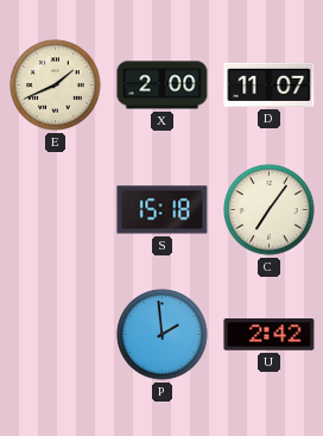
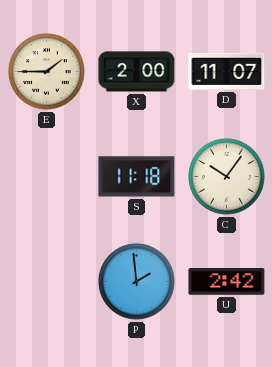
E: 1:41 -> 1:45
S: 15:18 -> 11:18
C: 7:06 -> 10:06
